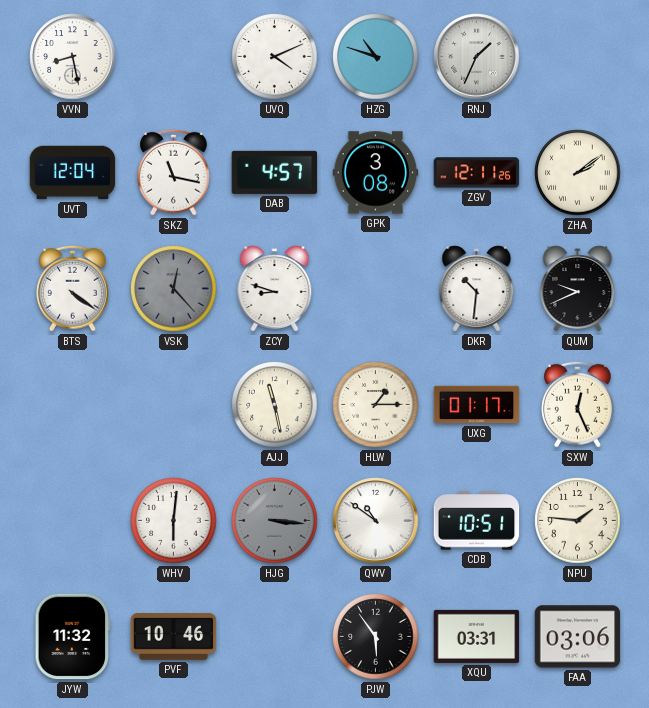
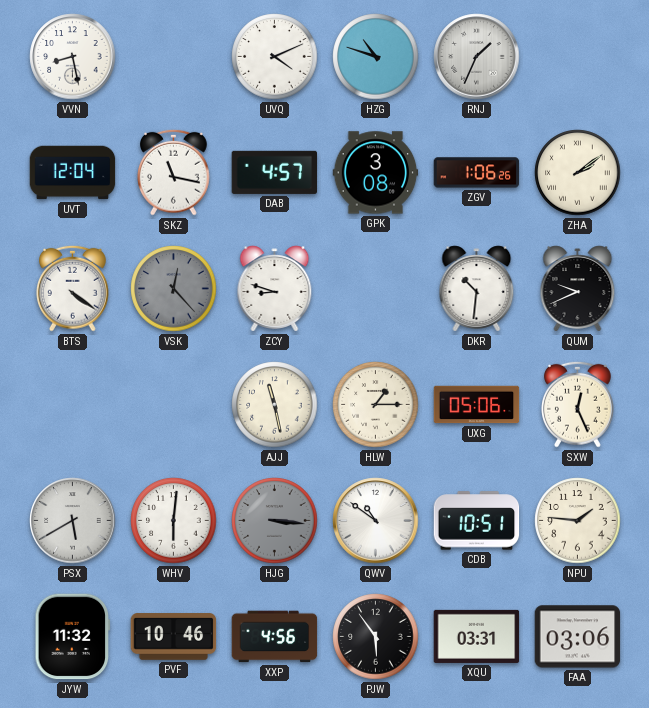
ZGV: 12:11 -> 1:06
UXG: 01:17 -> 05:06
PSX: none -> 5:40
XXP: none -> 4:56
